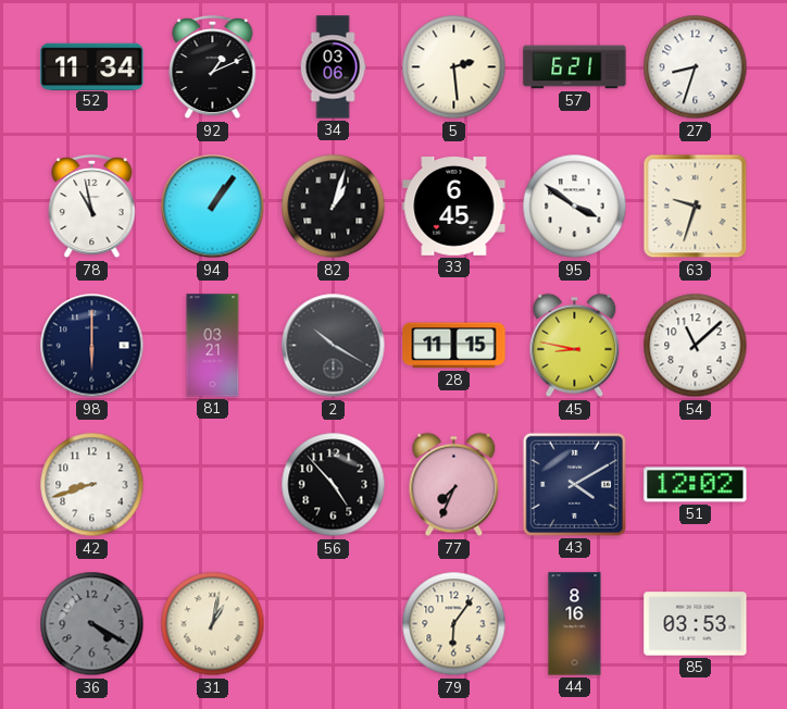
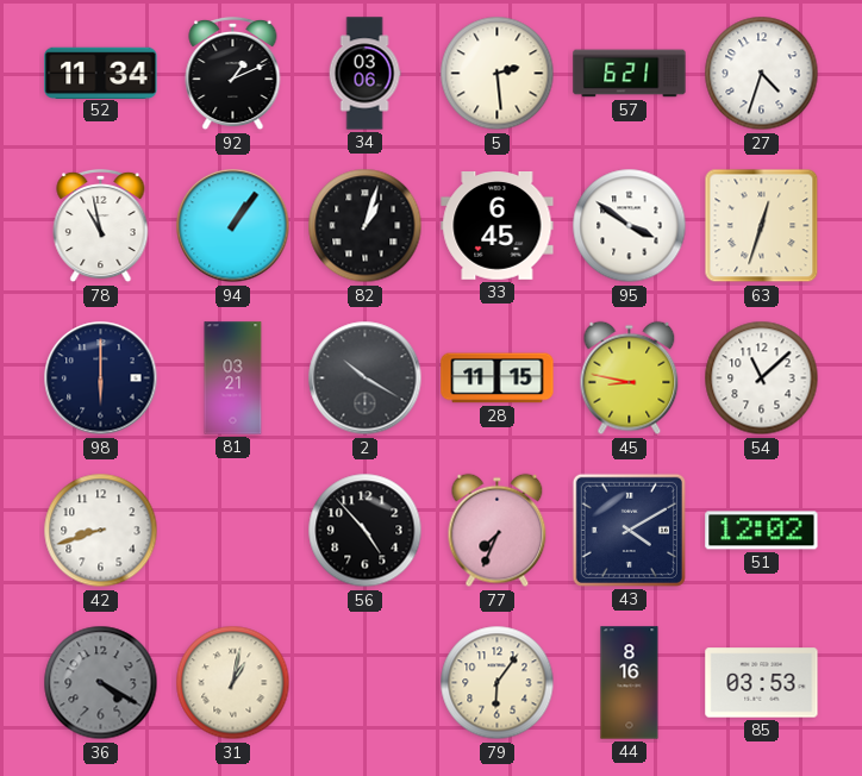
27: 8:33 -> 4:33
63: 9:33 -> 12:33
